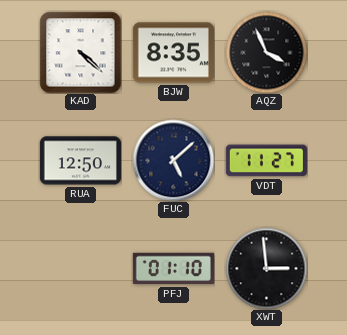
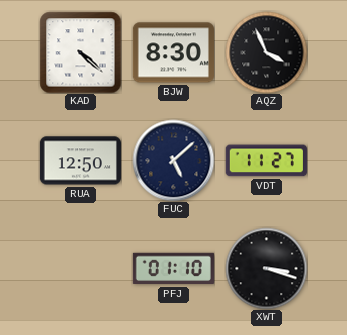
BJW: 8:35 -> 8:30
XWT: 2:59 -> 3:18
